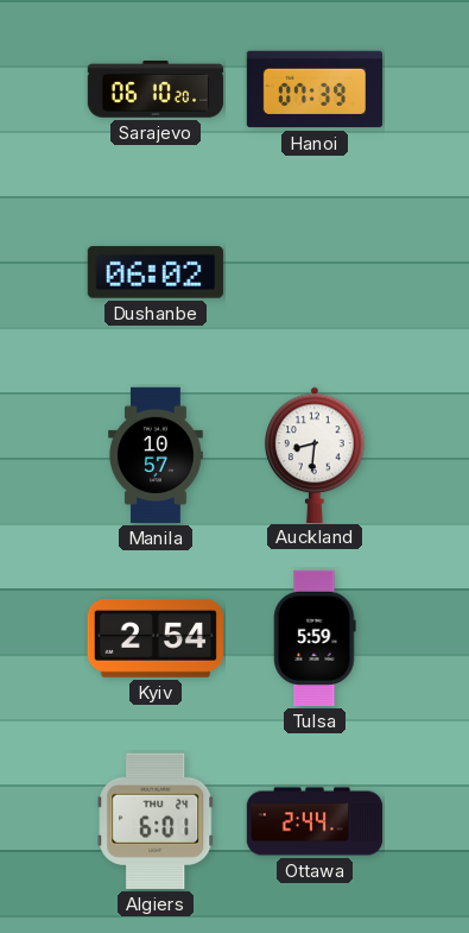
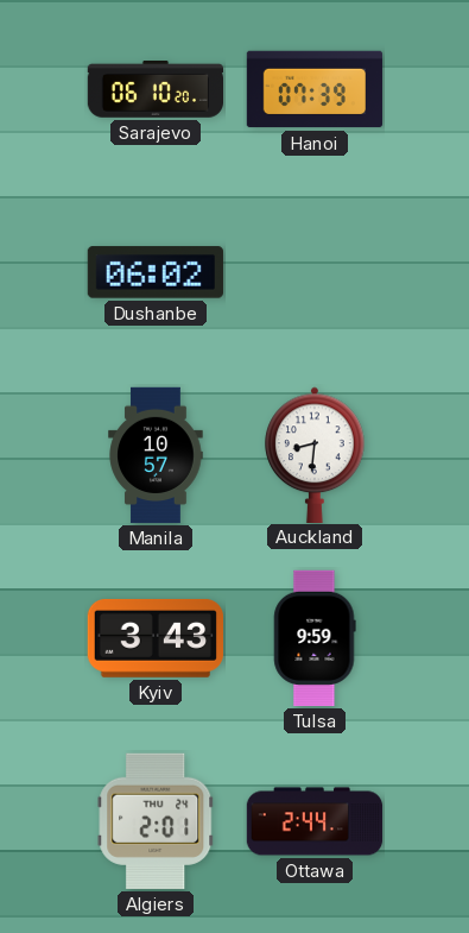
Kyiv: 2:54 -> 3:43
Tulsa: 5:59 -> 9:59
Algiers: 6:01 -> 2:01
